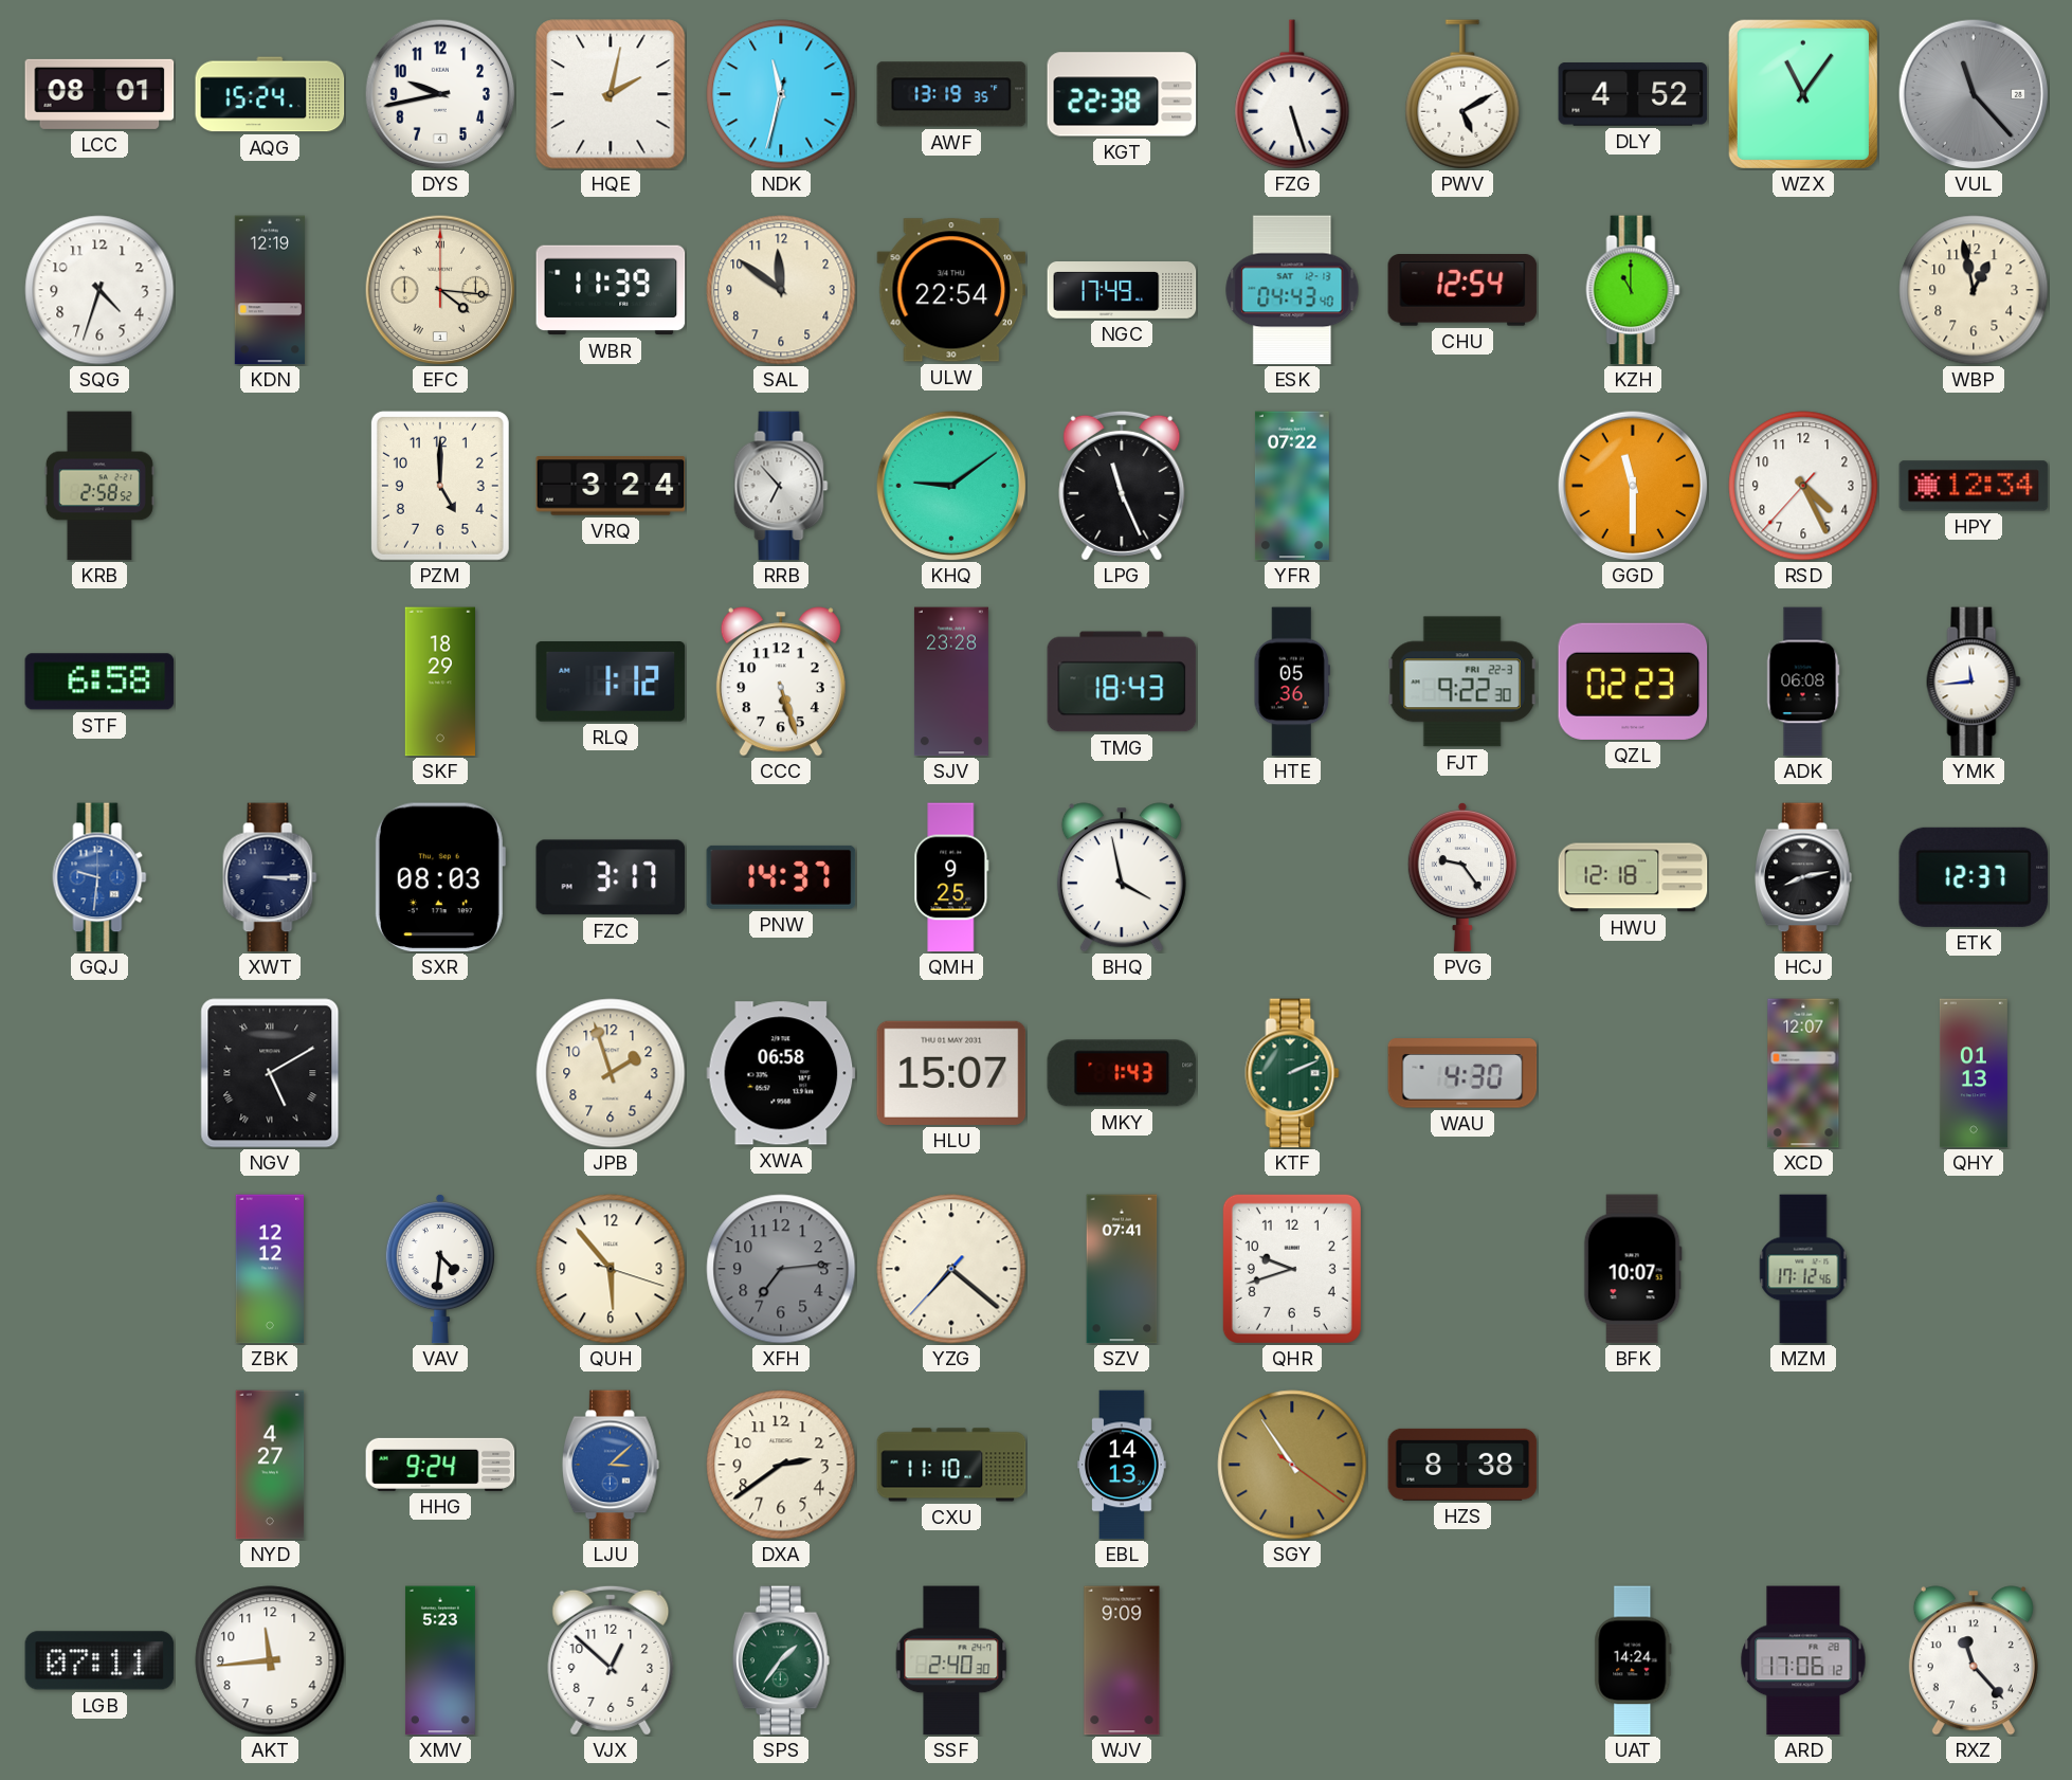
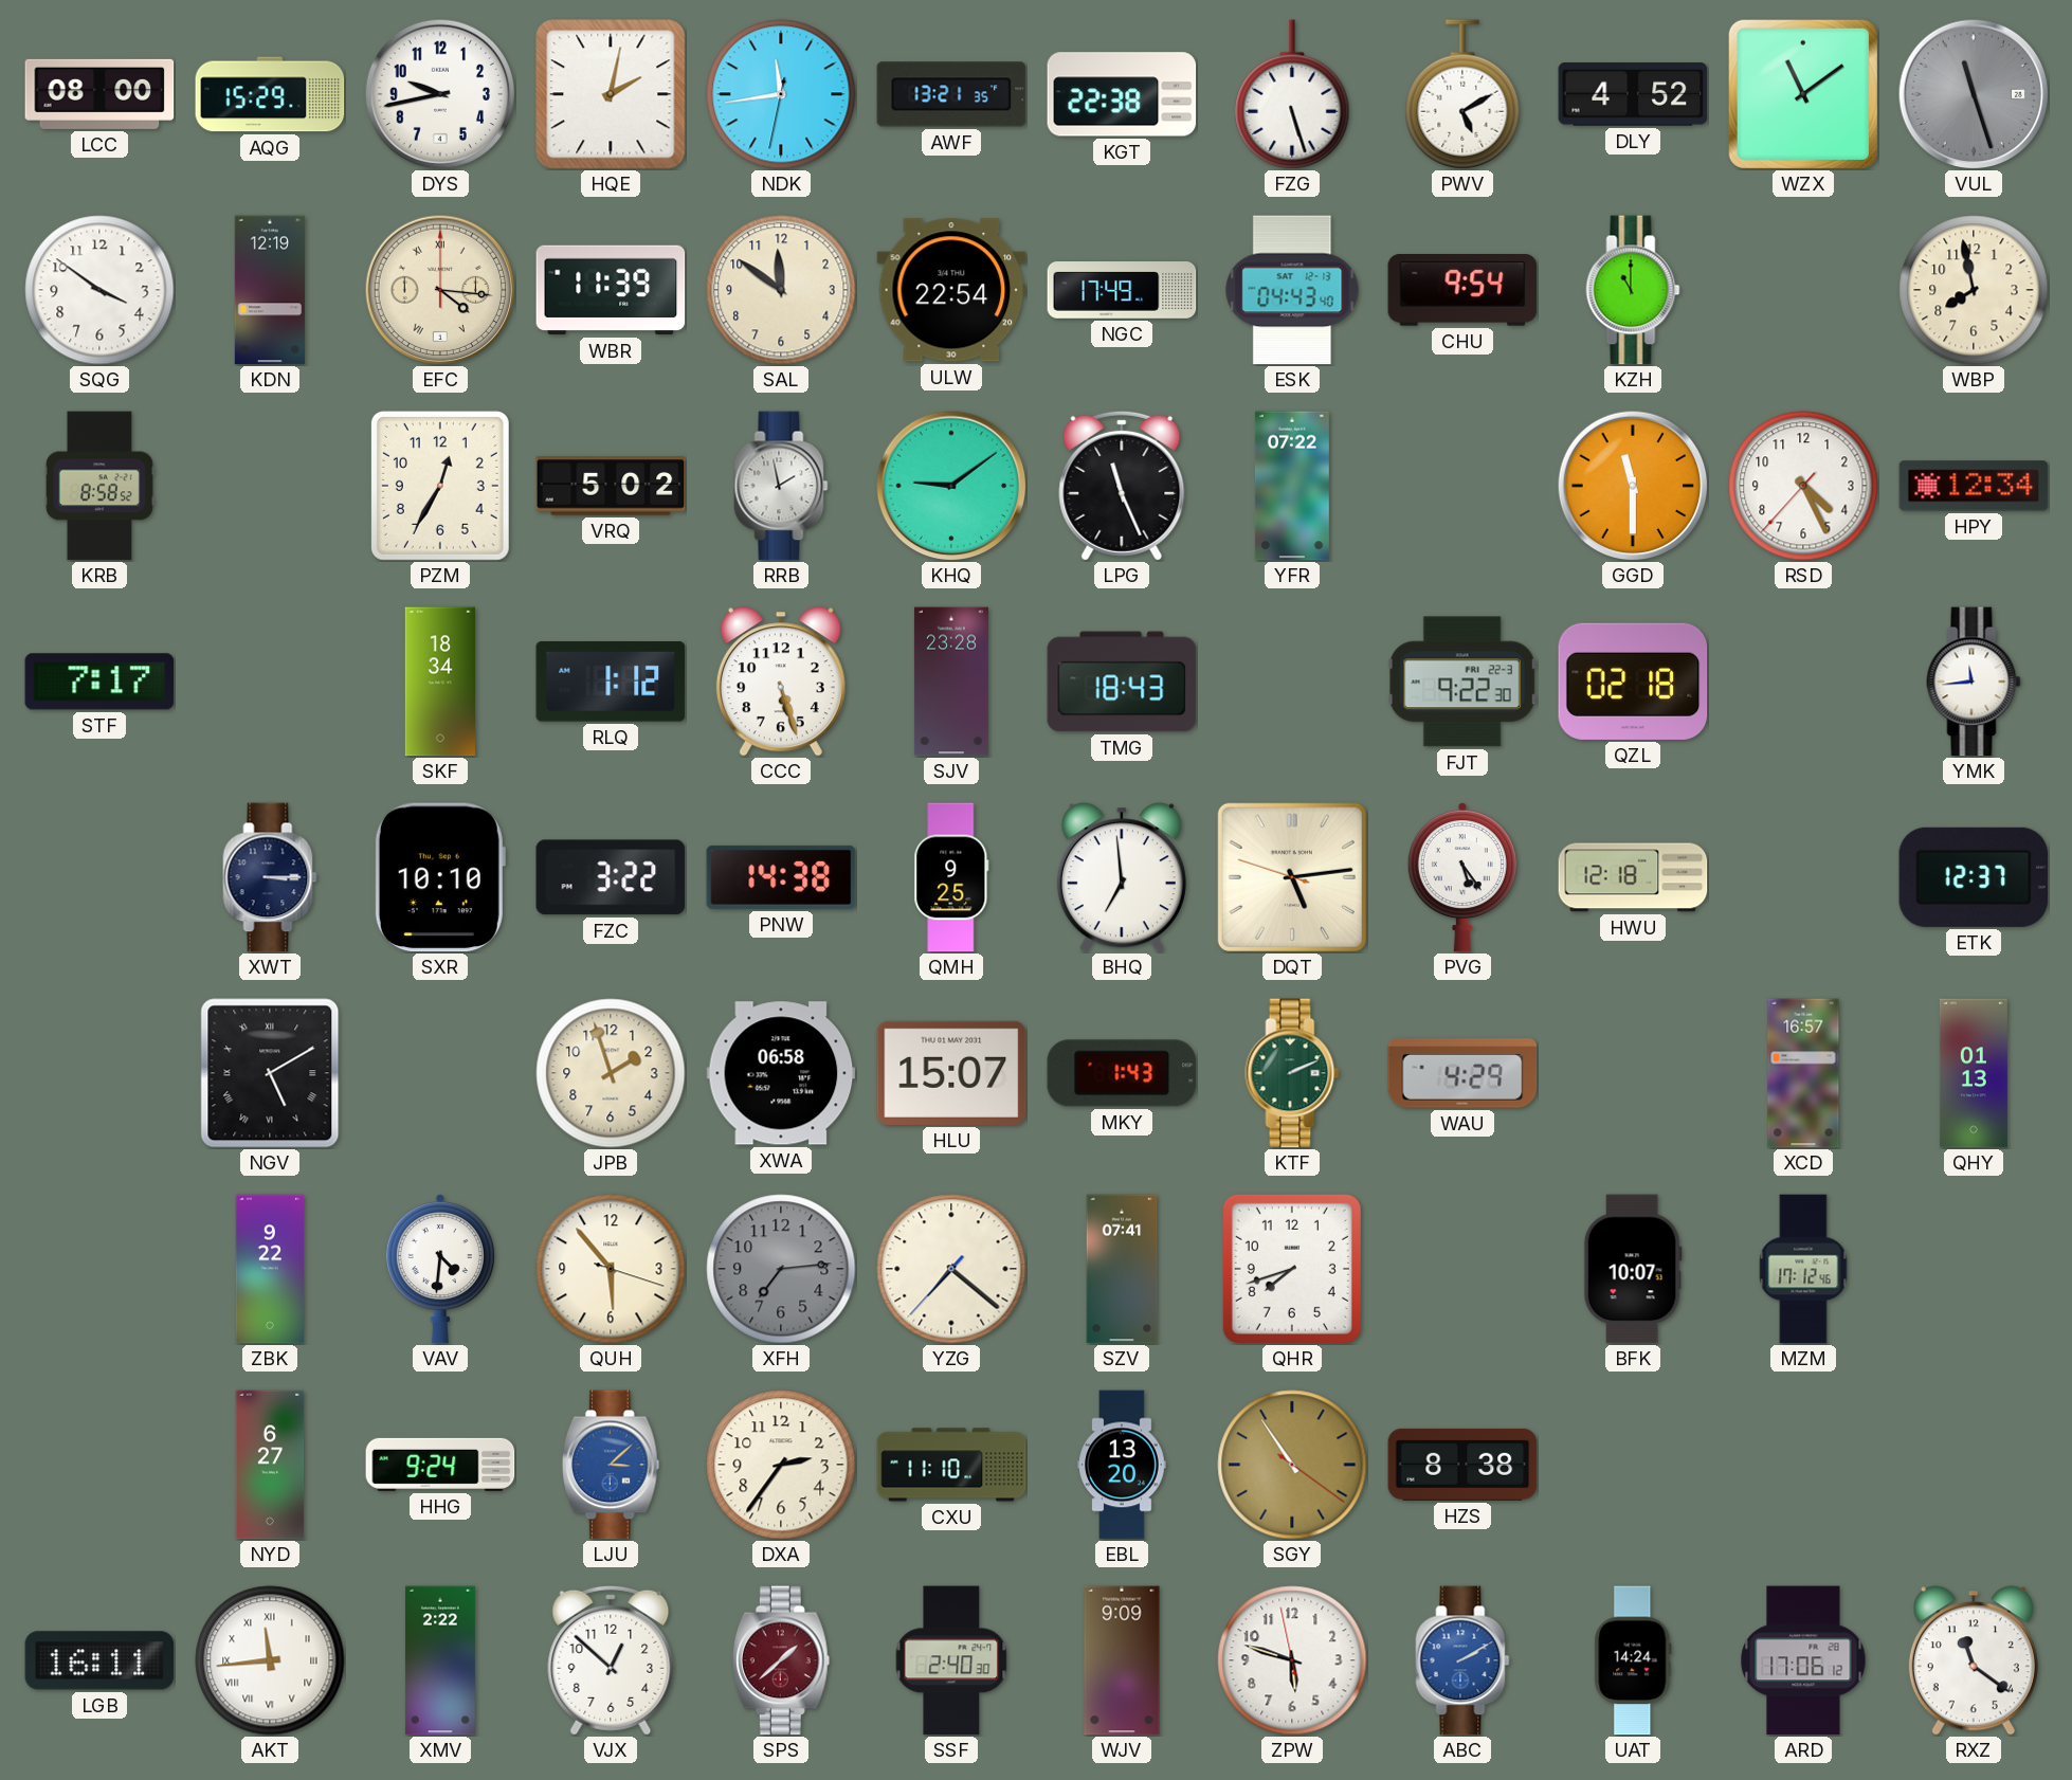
LCC: 08:01 -> 08:00
AQG: 15:24 -> 15:29
NDK: 11:32 -> 11:43
AWF: 13:19 -> 13:21
WZX: 11:06 -> 11:09
VUL: 11:23 -> 11:27
SQG: 4:33 -> 3:51
CHU: 12:54 -> 9:54
WBP: 12:58 -> 7:58
KRB: 2:58 -> 8:58
PZM: 5:00 -> 12:35
VRQ: 3:24 -> 5:02
RRB: 6:53 -> 1:58
STF: 6:58 -> 7:17
SKF: 18:29 -> 18:34
HTE: 05:36 -> none
QZL: 02:23 -> 02:18
ADK: 06:08 -> none
GQJ: 9:31 -> none
SXR: 08:03 -> 10:10
FZC: 3:17 -> 3:22
PNW: 14:37 -> 14:38
BHQ: 3:58 -> 6:59
DQT: none -> 5:13
PVG: 9:24 -> 5:24
HCJ: 8:13 -> none
WAU: 4:30 -> 4:29
XCD: 12:07 -> 16:57
ZBK: 12:12 -> 9:22
QHR: 9:42 -> 7:42
NYD: 4:27 -> 6:27
DXA: 2:39 -> 2:36
EBL: 14:13 -> 13:20
LGB: 07:11 -> 16:11
AKT numerals: Arabic -> Roman
XMV: 5:23 -> 2:22
SPS: 1:36 -> 1:38
SPS dial: green -> burgundy
ZPW: none -> 5:47
ABC: none -> 2:10
RXZ: 11:23 -> 11:21
